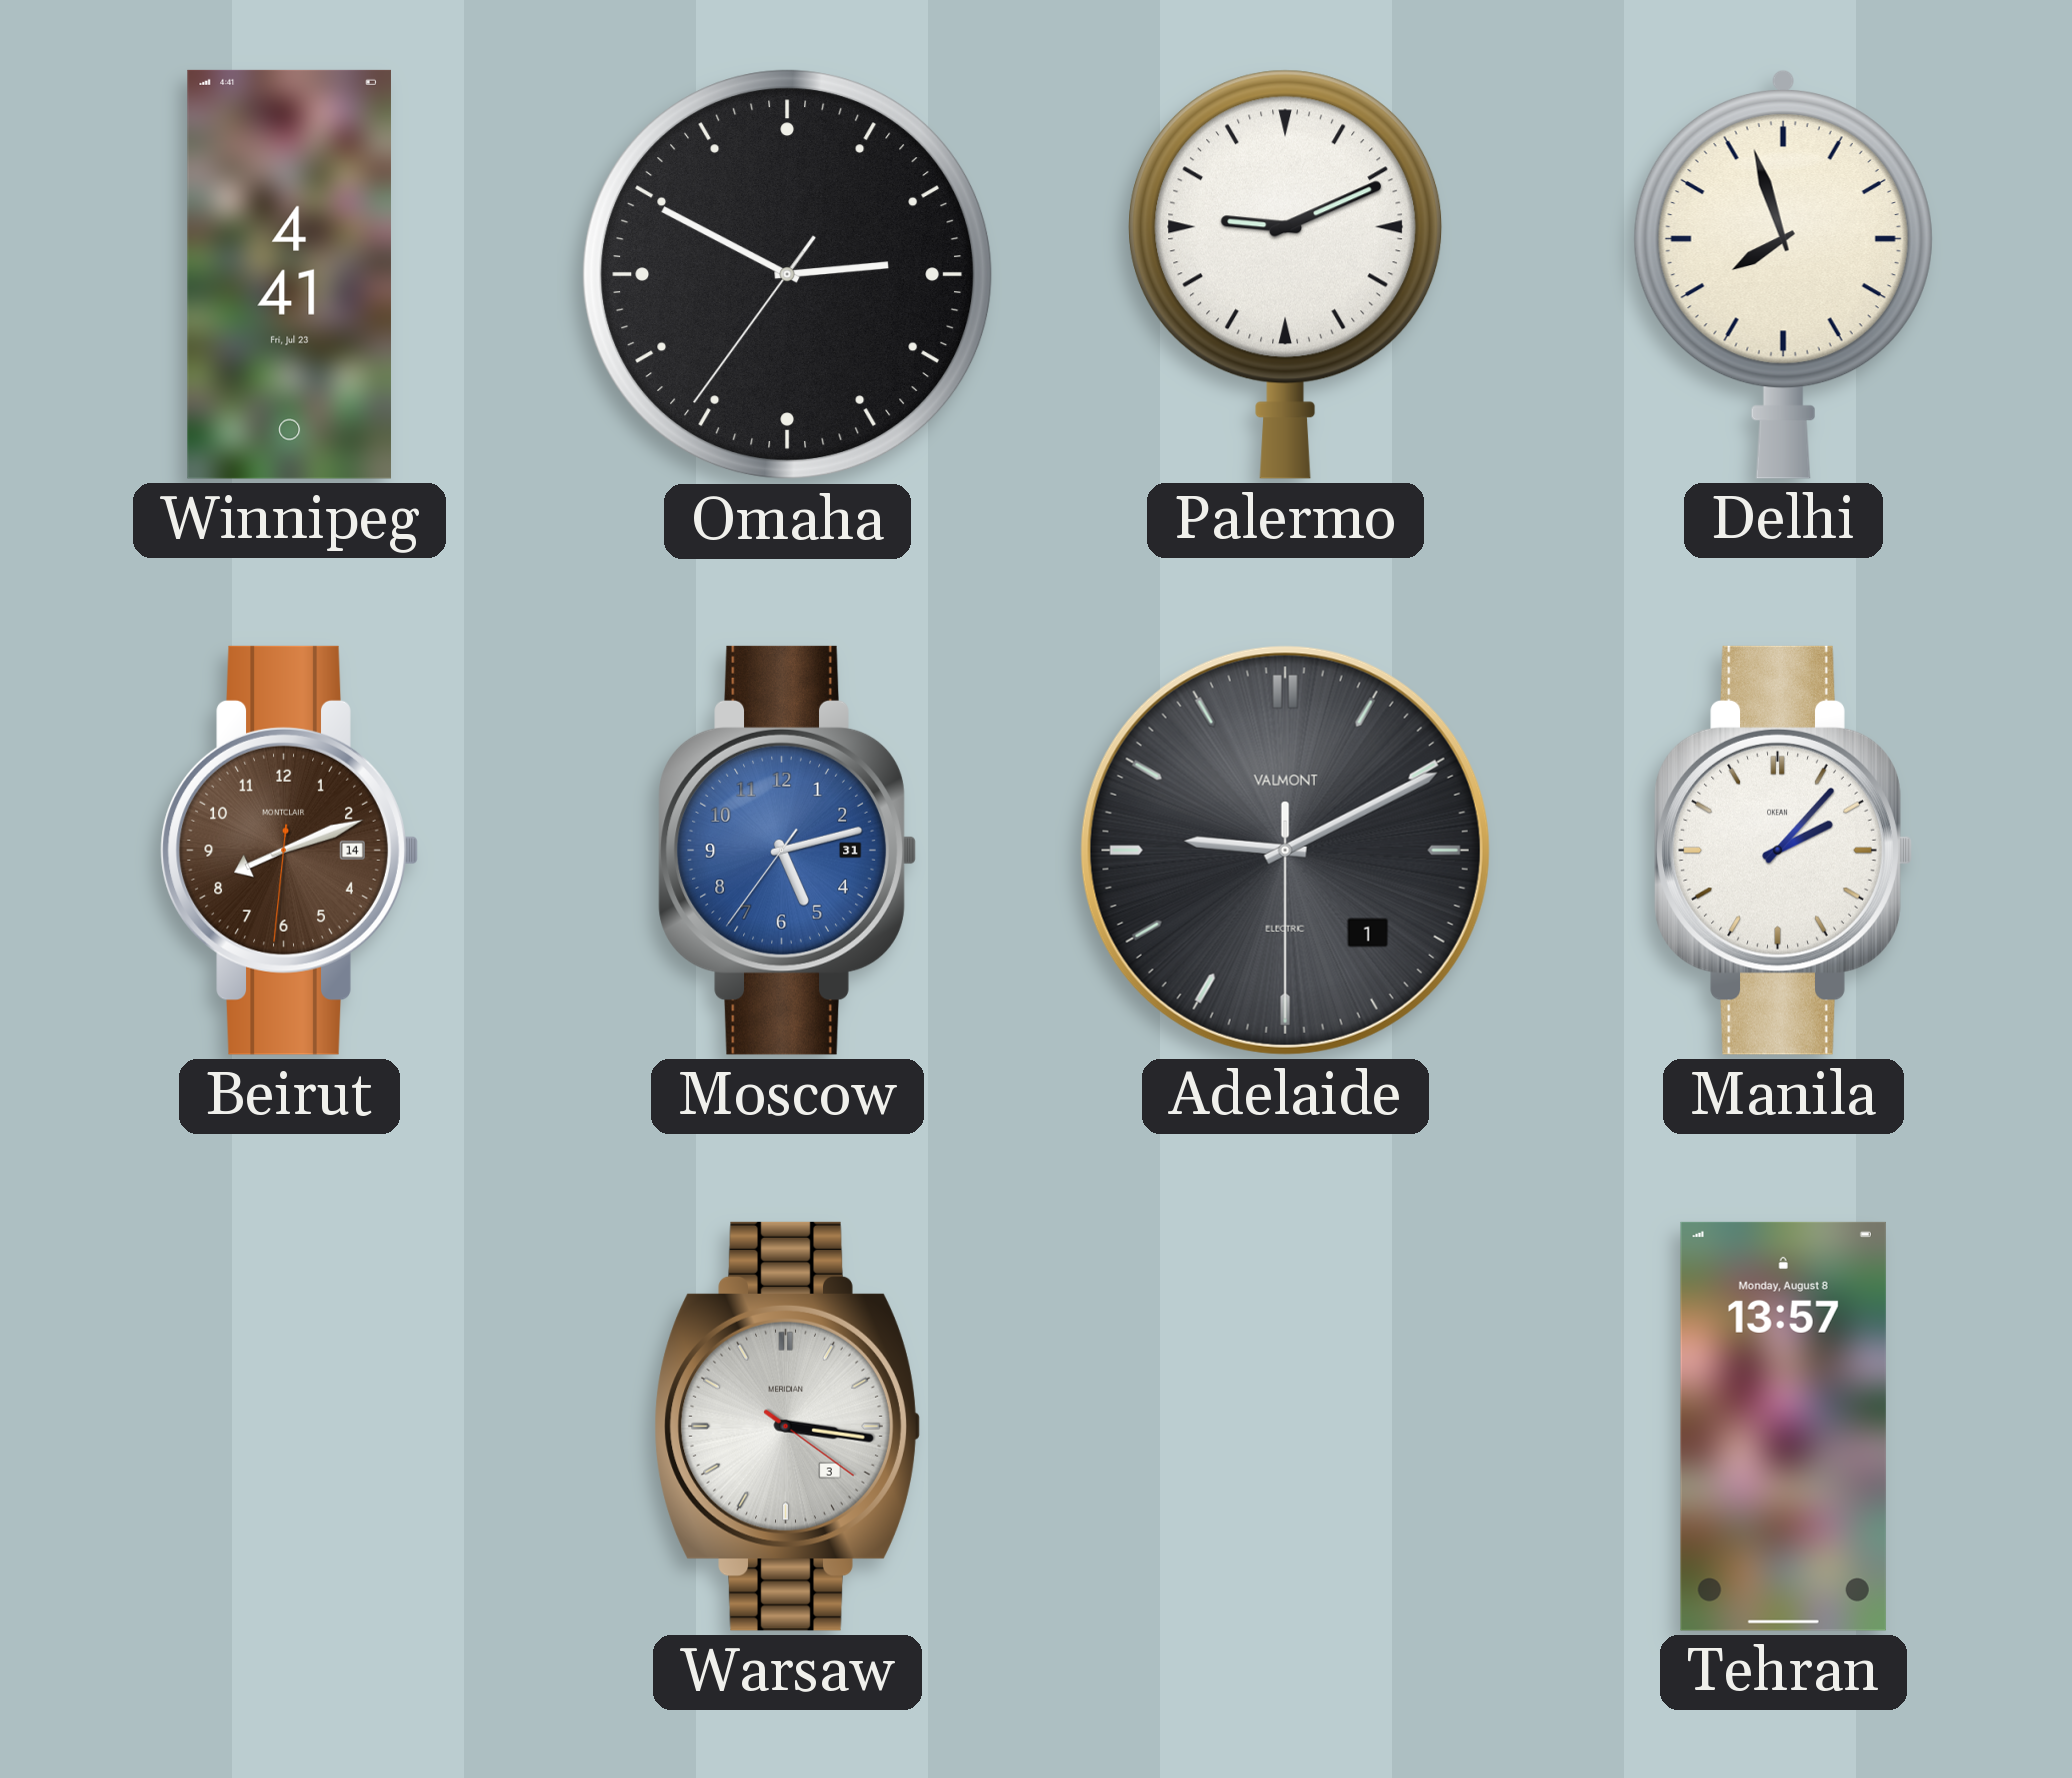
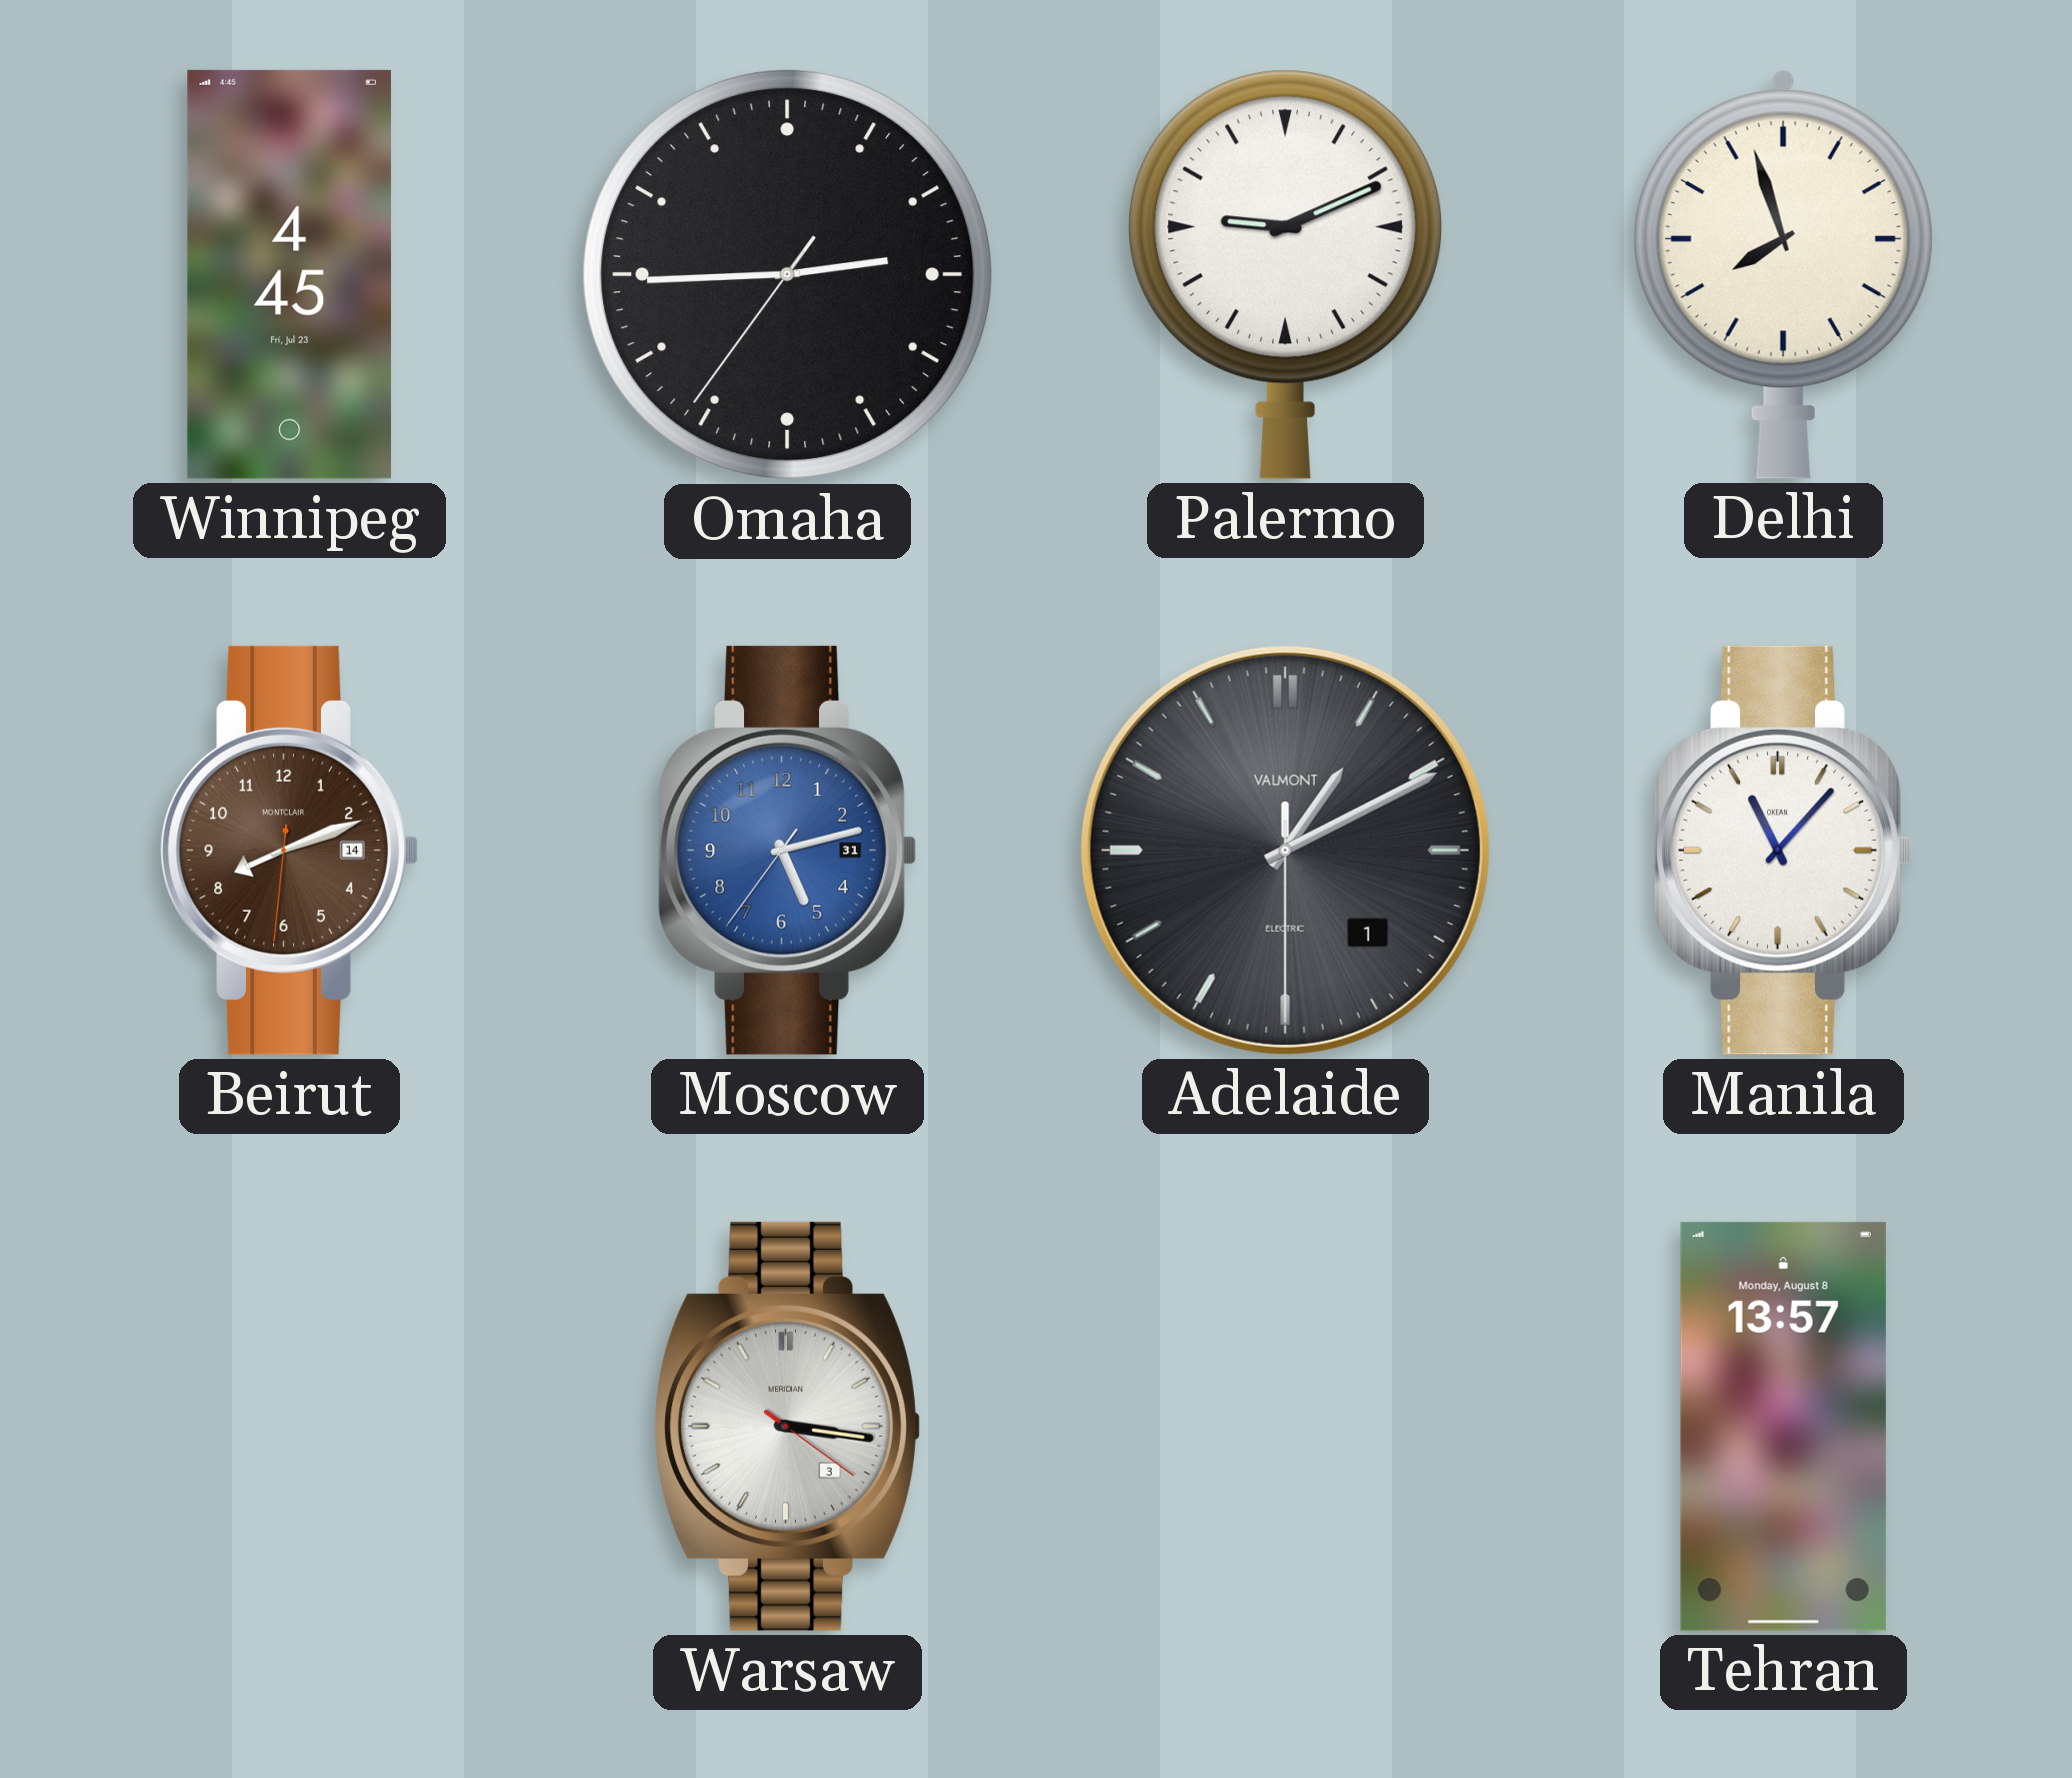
Winnipeg: 4:41 -> 4:45
Omaha: 2:49 -> 2:44
Adelaide: 9:10 -> 1:10
Manila: 2:07 -> 11:07
